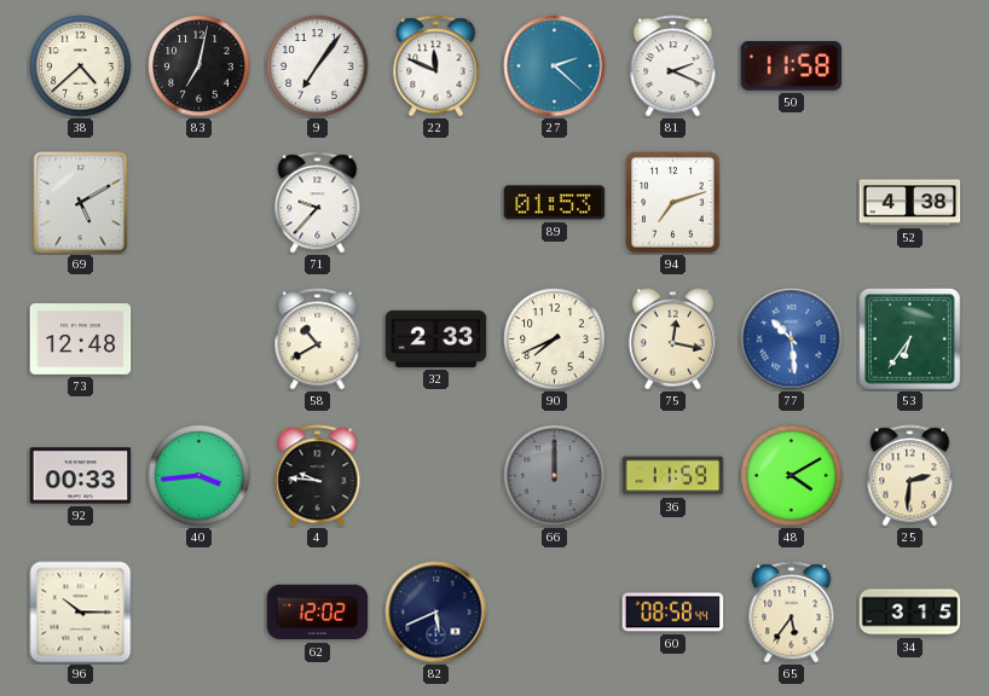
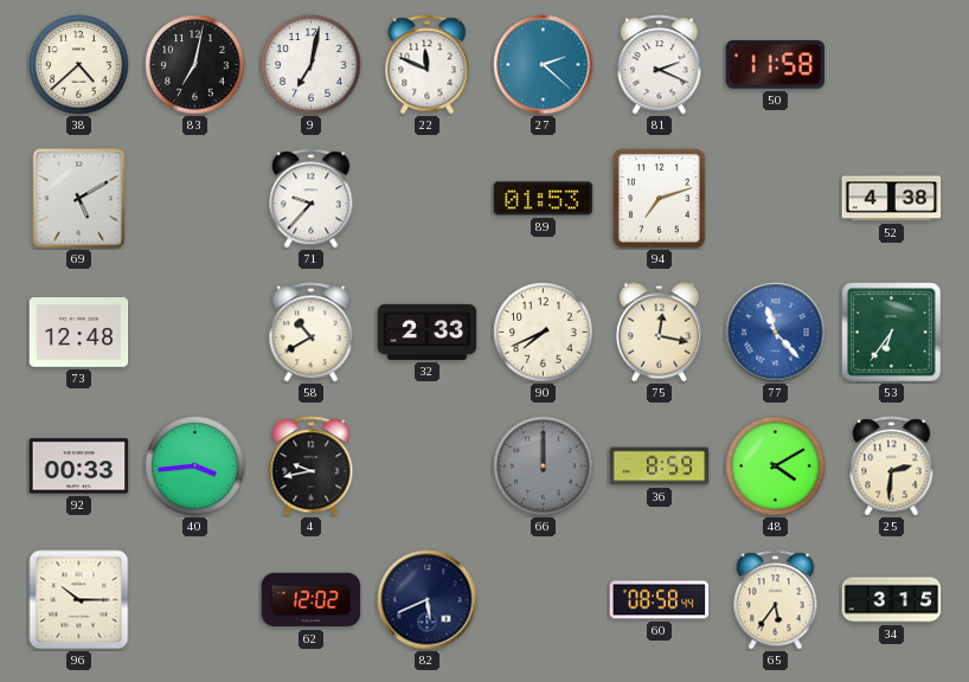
9: 7:06 -> 7:02
77: 10:29 -> 11:23
4: 9:46 -> 9:43
36: 11:59 -> 8:59
